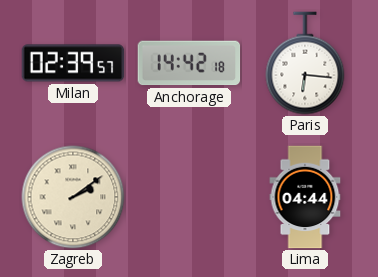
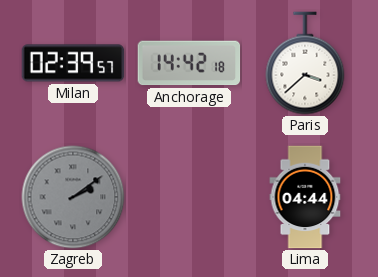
Paris: 6:16 -> 3:38
Zagreb dial: cream -> grey
